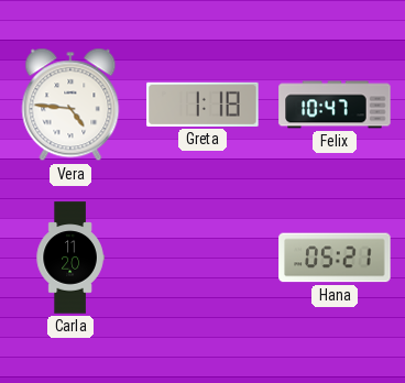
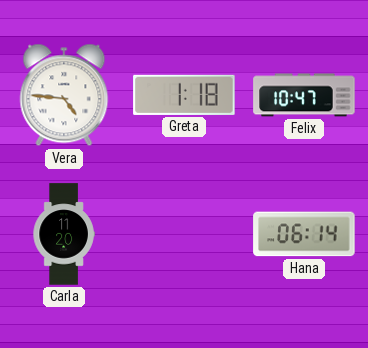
Hana: 05:21 -> 06:14
